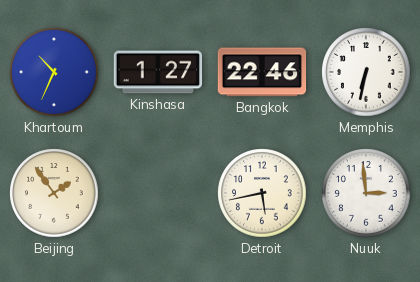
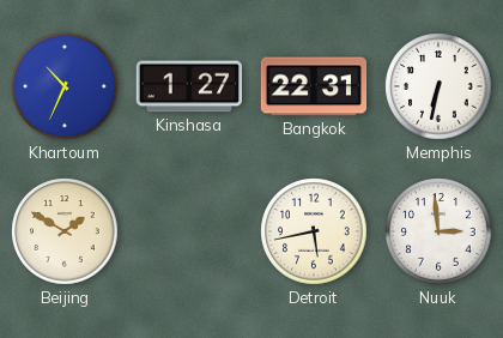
Bangkok: 22:46 -> 22:31
Beijing: 1:54 -> 1:50
